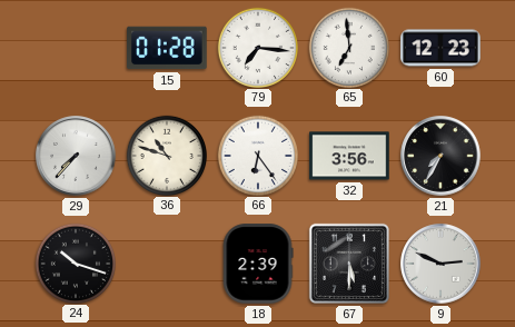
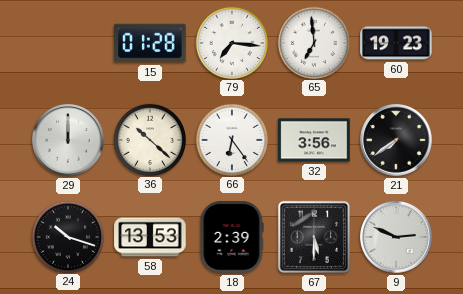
60: 12:23 -> 19:23
29: 7:37 -> 12:00
36: 10:48 -> 10:22
21: 7:35 -> 7:39
58: none -> 13:53
